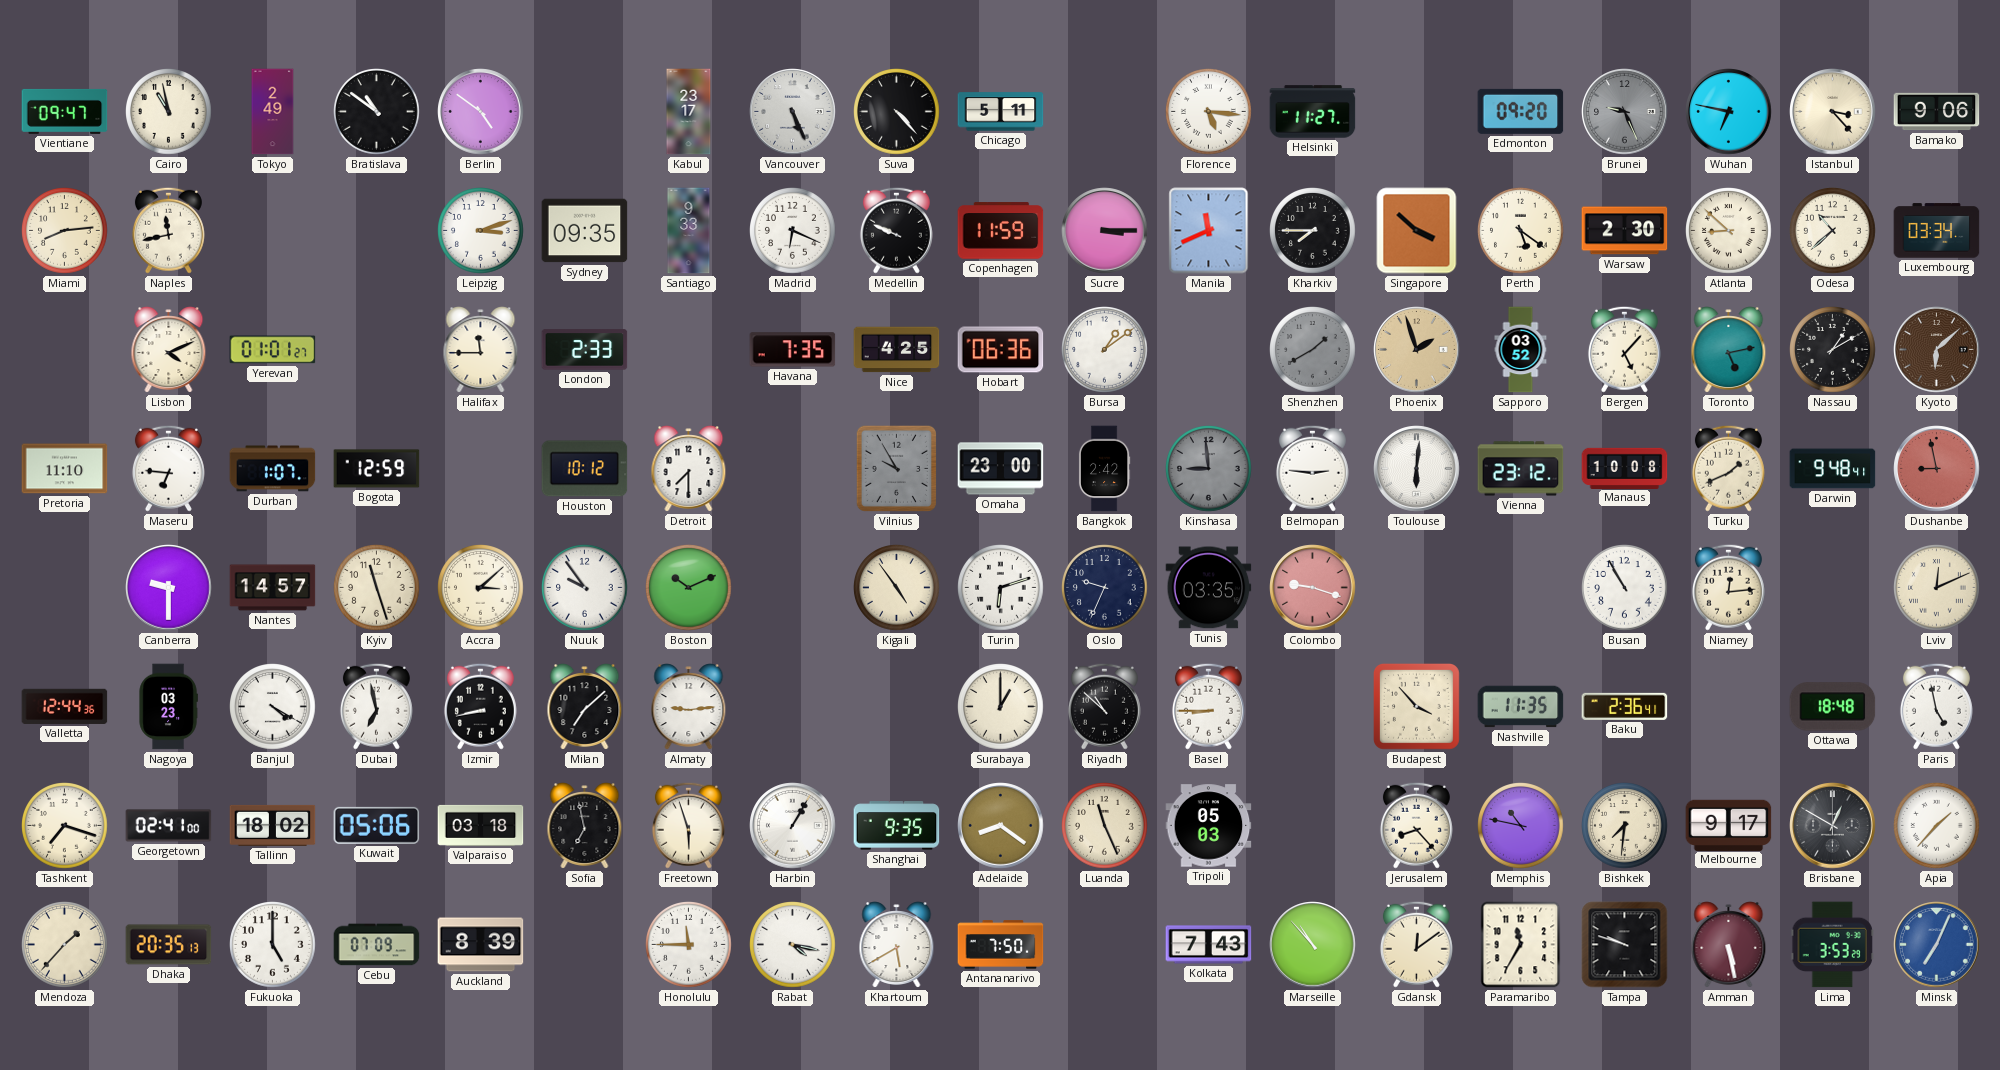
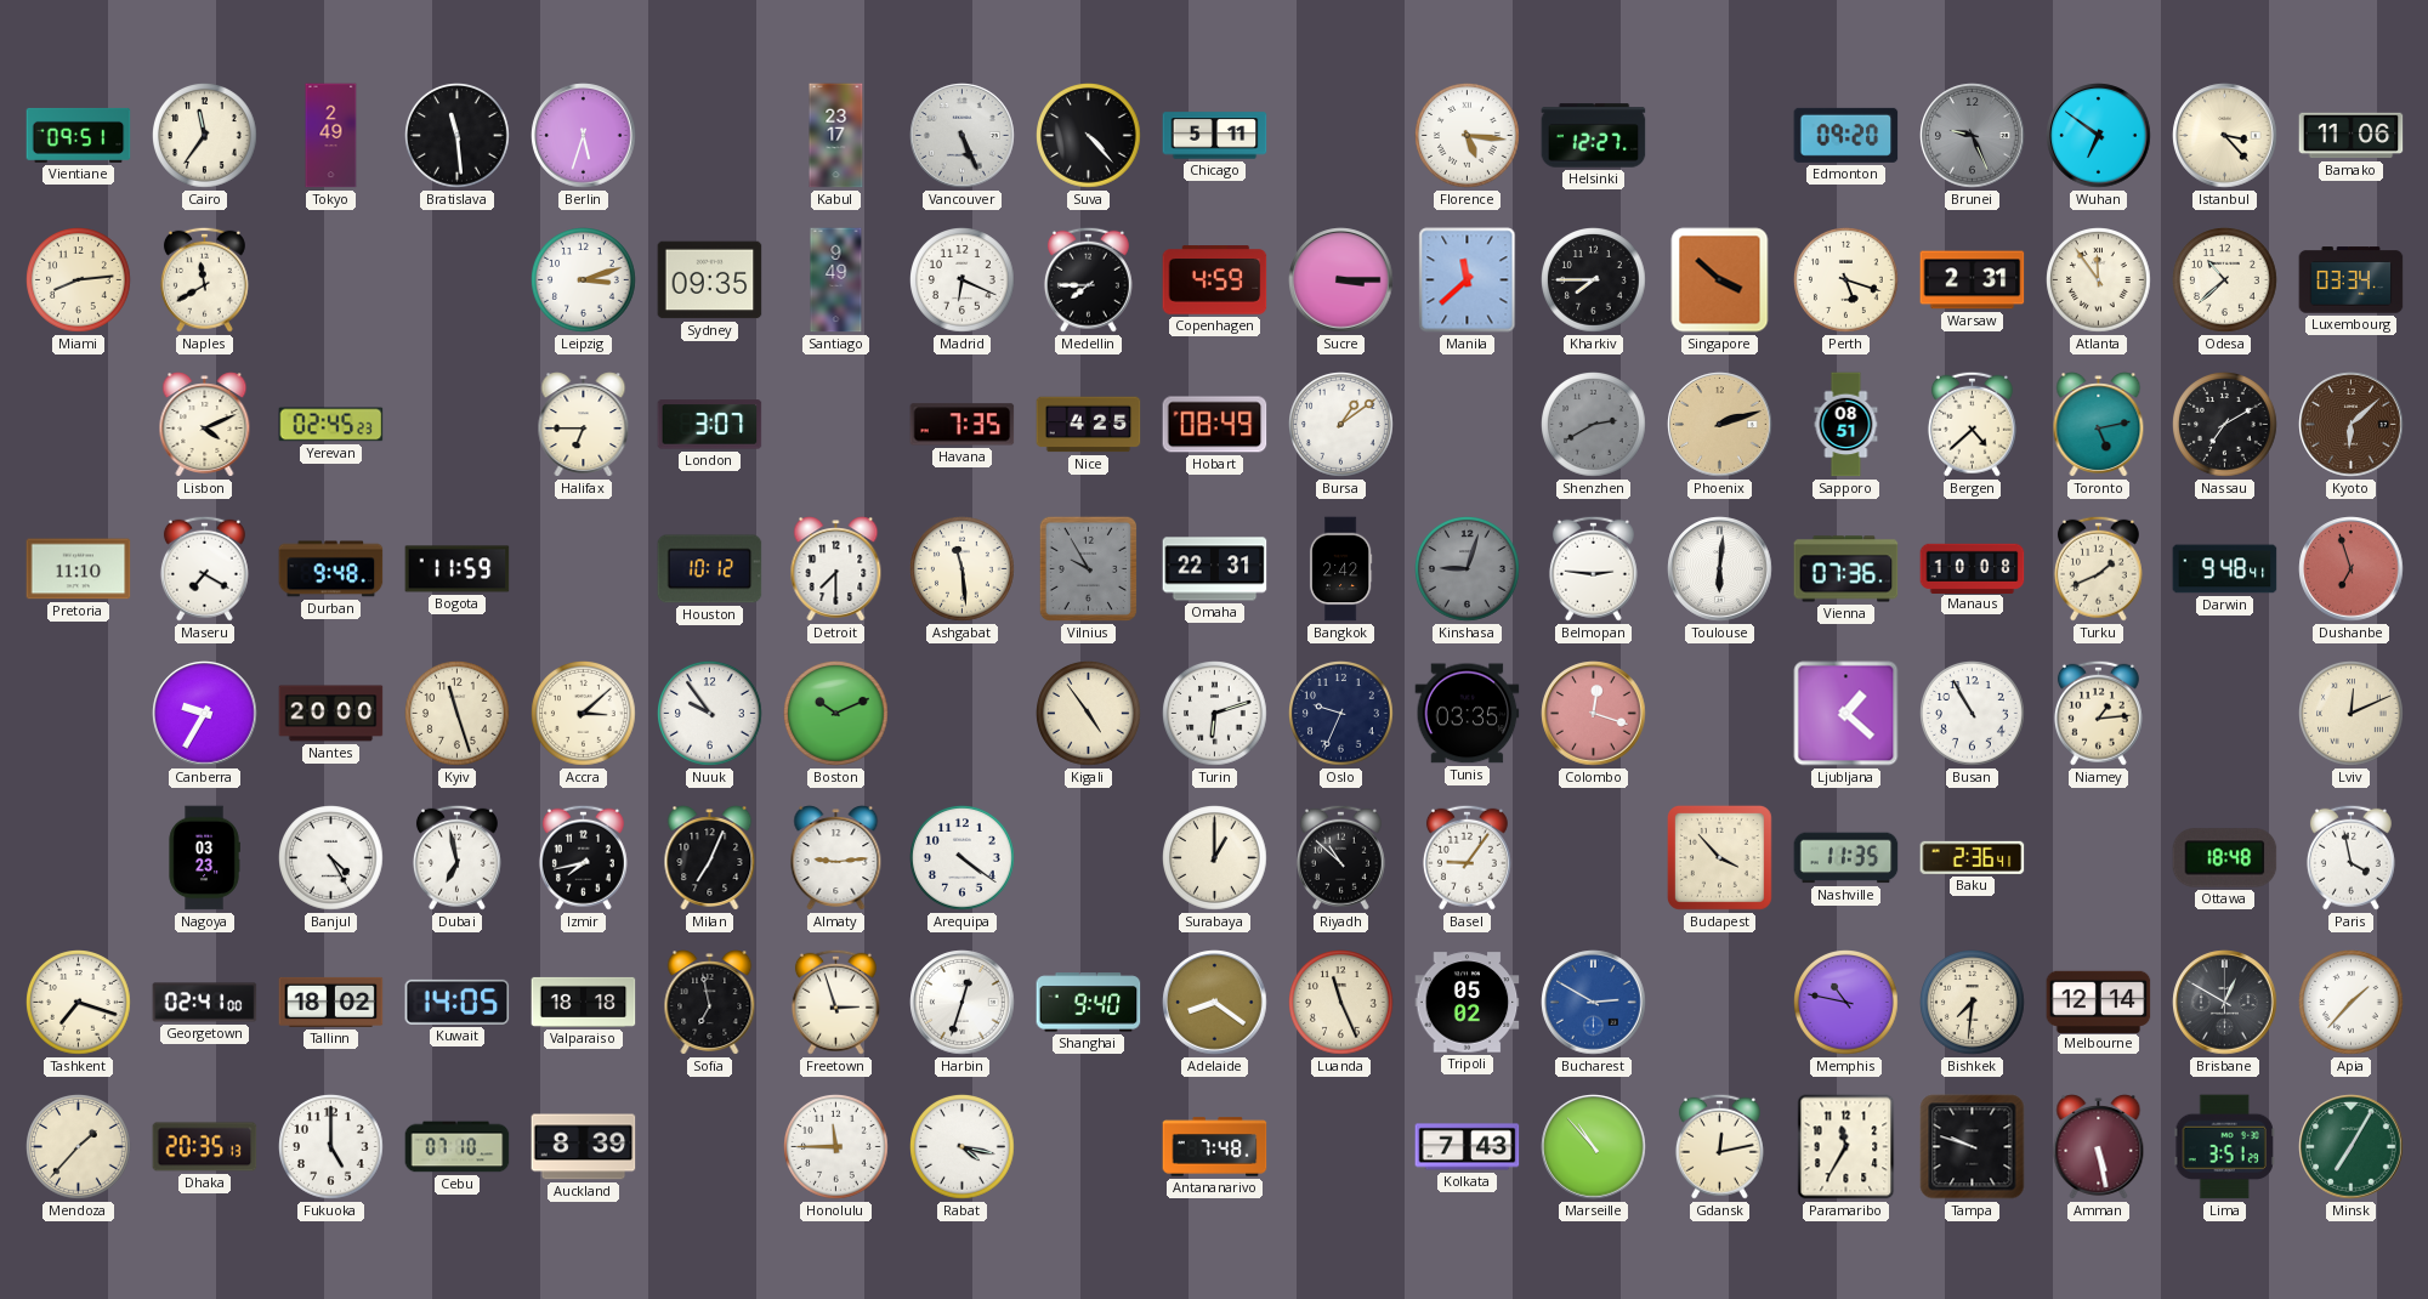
Vientiane: 09:47 -> 09:51
Cairo: 10:58 -> 11:36
Bratislava: 10:51 -> 11:29
Berlin: 4:51 -> 5:33
Helsinki: 11:27 -> 12:27
Wuhan: 6:47 -> 6:51
Bamako: 9:06 -> 11:06
Naples: 11:43 -> 11:40
Santiago: 9:33 -> 9:49
Medellin: 9:49 -> 7:45
Copenhagen: 11:59 -> 4:59
Manila: 11:41 -> 11:38
Perth: 5:21 -> 5:18
Warsaw: 2:30 -> 2:31
Atlanta: 8:52 -> 11:54
Yerevan: 01:01 -> 02:45
Halifax: 11:45 -> 6:45
London: 2:33 -> 3:07
Hobart: 06:36 -> 08:49
Shenzhen: 1:40 -> 2:40
Phoenix: 1:57 -> 2:12
Sapporo: 03:52 -> 08:51
Bergen: 5:07 -> 4:38
Nassau: 1:10 -> 7:10
Maseru: 6:46 -> 7:20
Durban: 1:07 -> 9:48
Bogota: 12:59 -> 11:59
Ashgabat: none -> 11:29
Omaha: 23:00 -> 22:31
Kinshasa: 8:59 -> 9:03
Vienna: 23:12 -> 07:36
Dushanbe: 8:58 -> 6:57
Canberra: 9:30 -> 9:35
Nantes: 14:57 -> 20:00
Colombo: 9:18 -> 12:18
Ljubljana: none -> 1:22
Niamey: 12:14 -> 1:14
Valletta: 12:44 -> none
Banjul: 4:20 -> 4:25
Izmir: 8:43 -> 7:43
Milan: 7:08 -> 7:04
Arequipa: none -> 4:21
Basel: 8:45 -> 9:06
Paris: 4:58 -> 3:58
Kuwait: 05:06 -> 14:05
Valparaiso: 03:18 -> 18:18
Freetown: 5:57 -> 2:57
Harbin: 1:05 -> 12:33
Shanghai: 9:35 -> 9:40
Tripoli: 05:03 -> 05:02
Bucharest: none -> 2:50
Jerusalem: 8:23 -> none
Melbourne: 9:17 -> 12:14
Cebu: 07:09 -> 07:10
Khartoum: 5:40 -> none
Antananarivo: 7:50 -> 7:48
Gdansk: 12:09 -> 12:13
Lima: 3:53 -> 3:51
Minsk: 7:04 -> 7:05
Minsk dial: blue -> green
